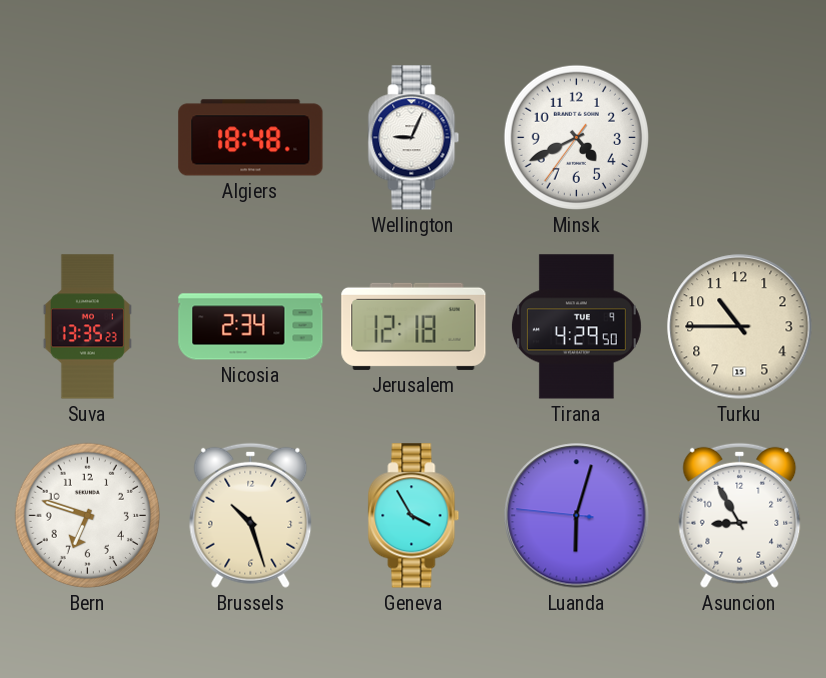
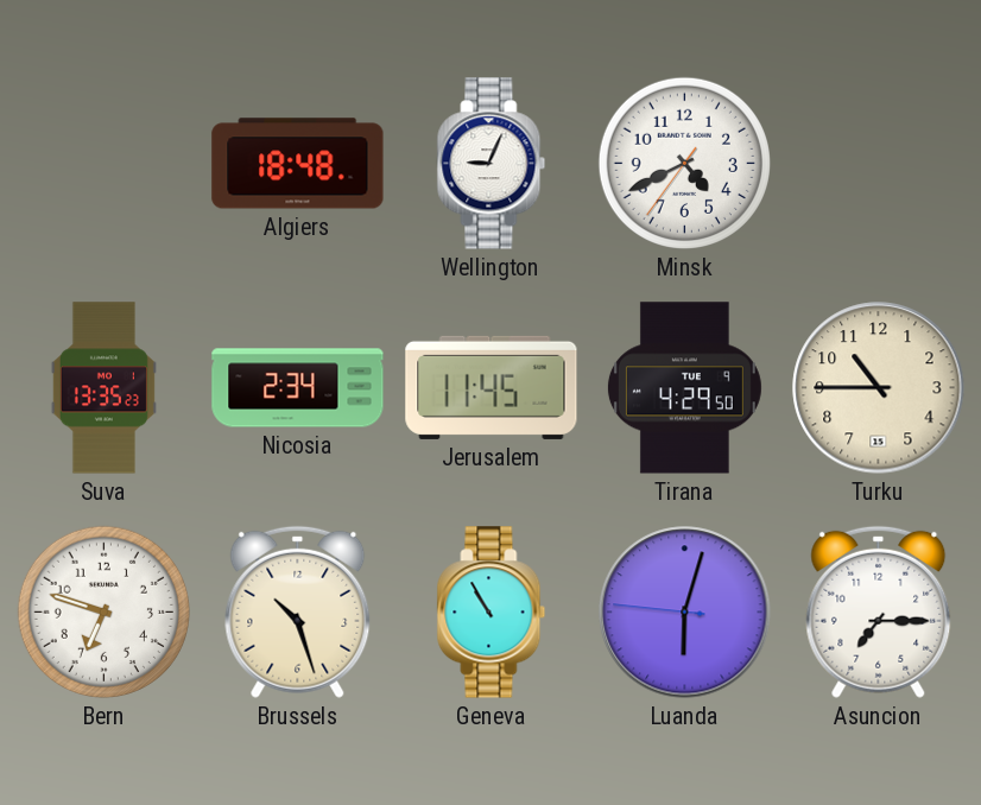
Jerusalem: 12:18 -> 11:45
Geneva: 3:55 -> 10:55
Asuncion: 8:55 -> 7:15
